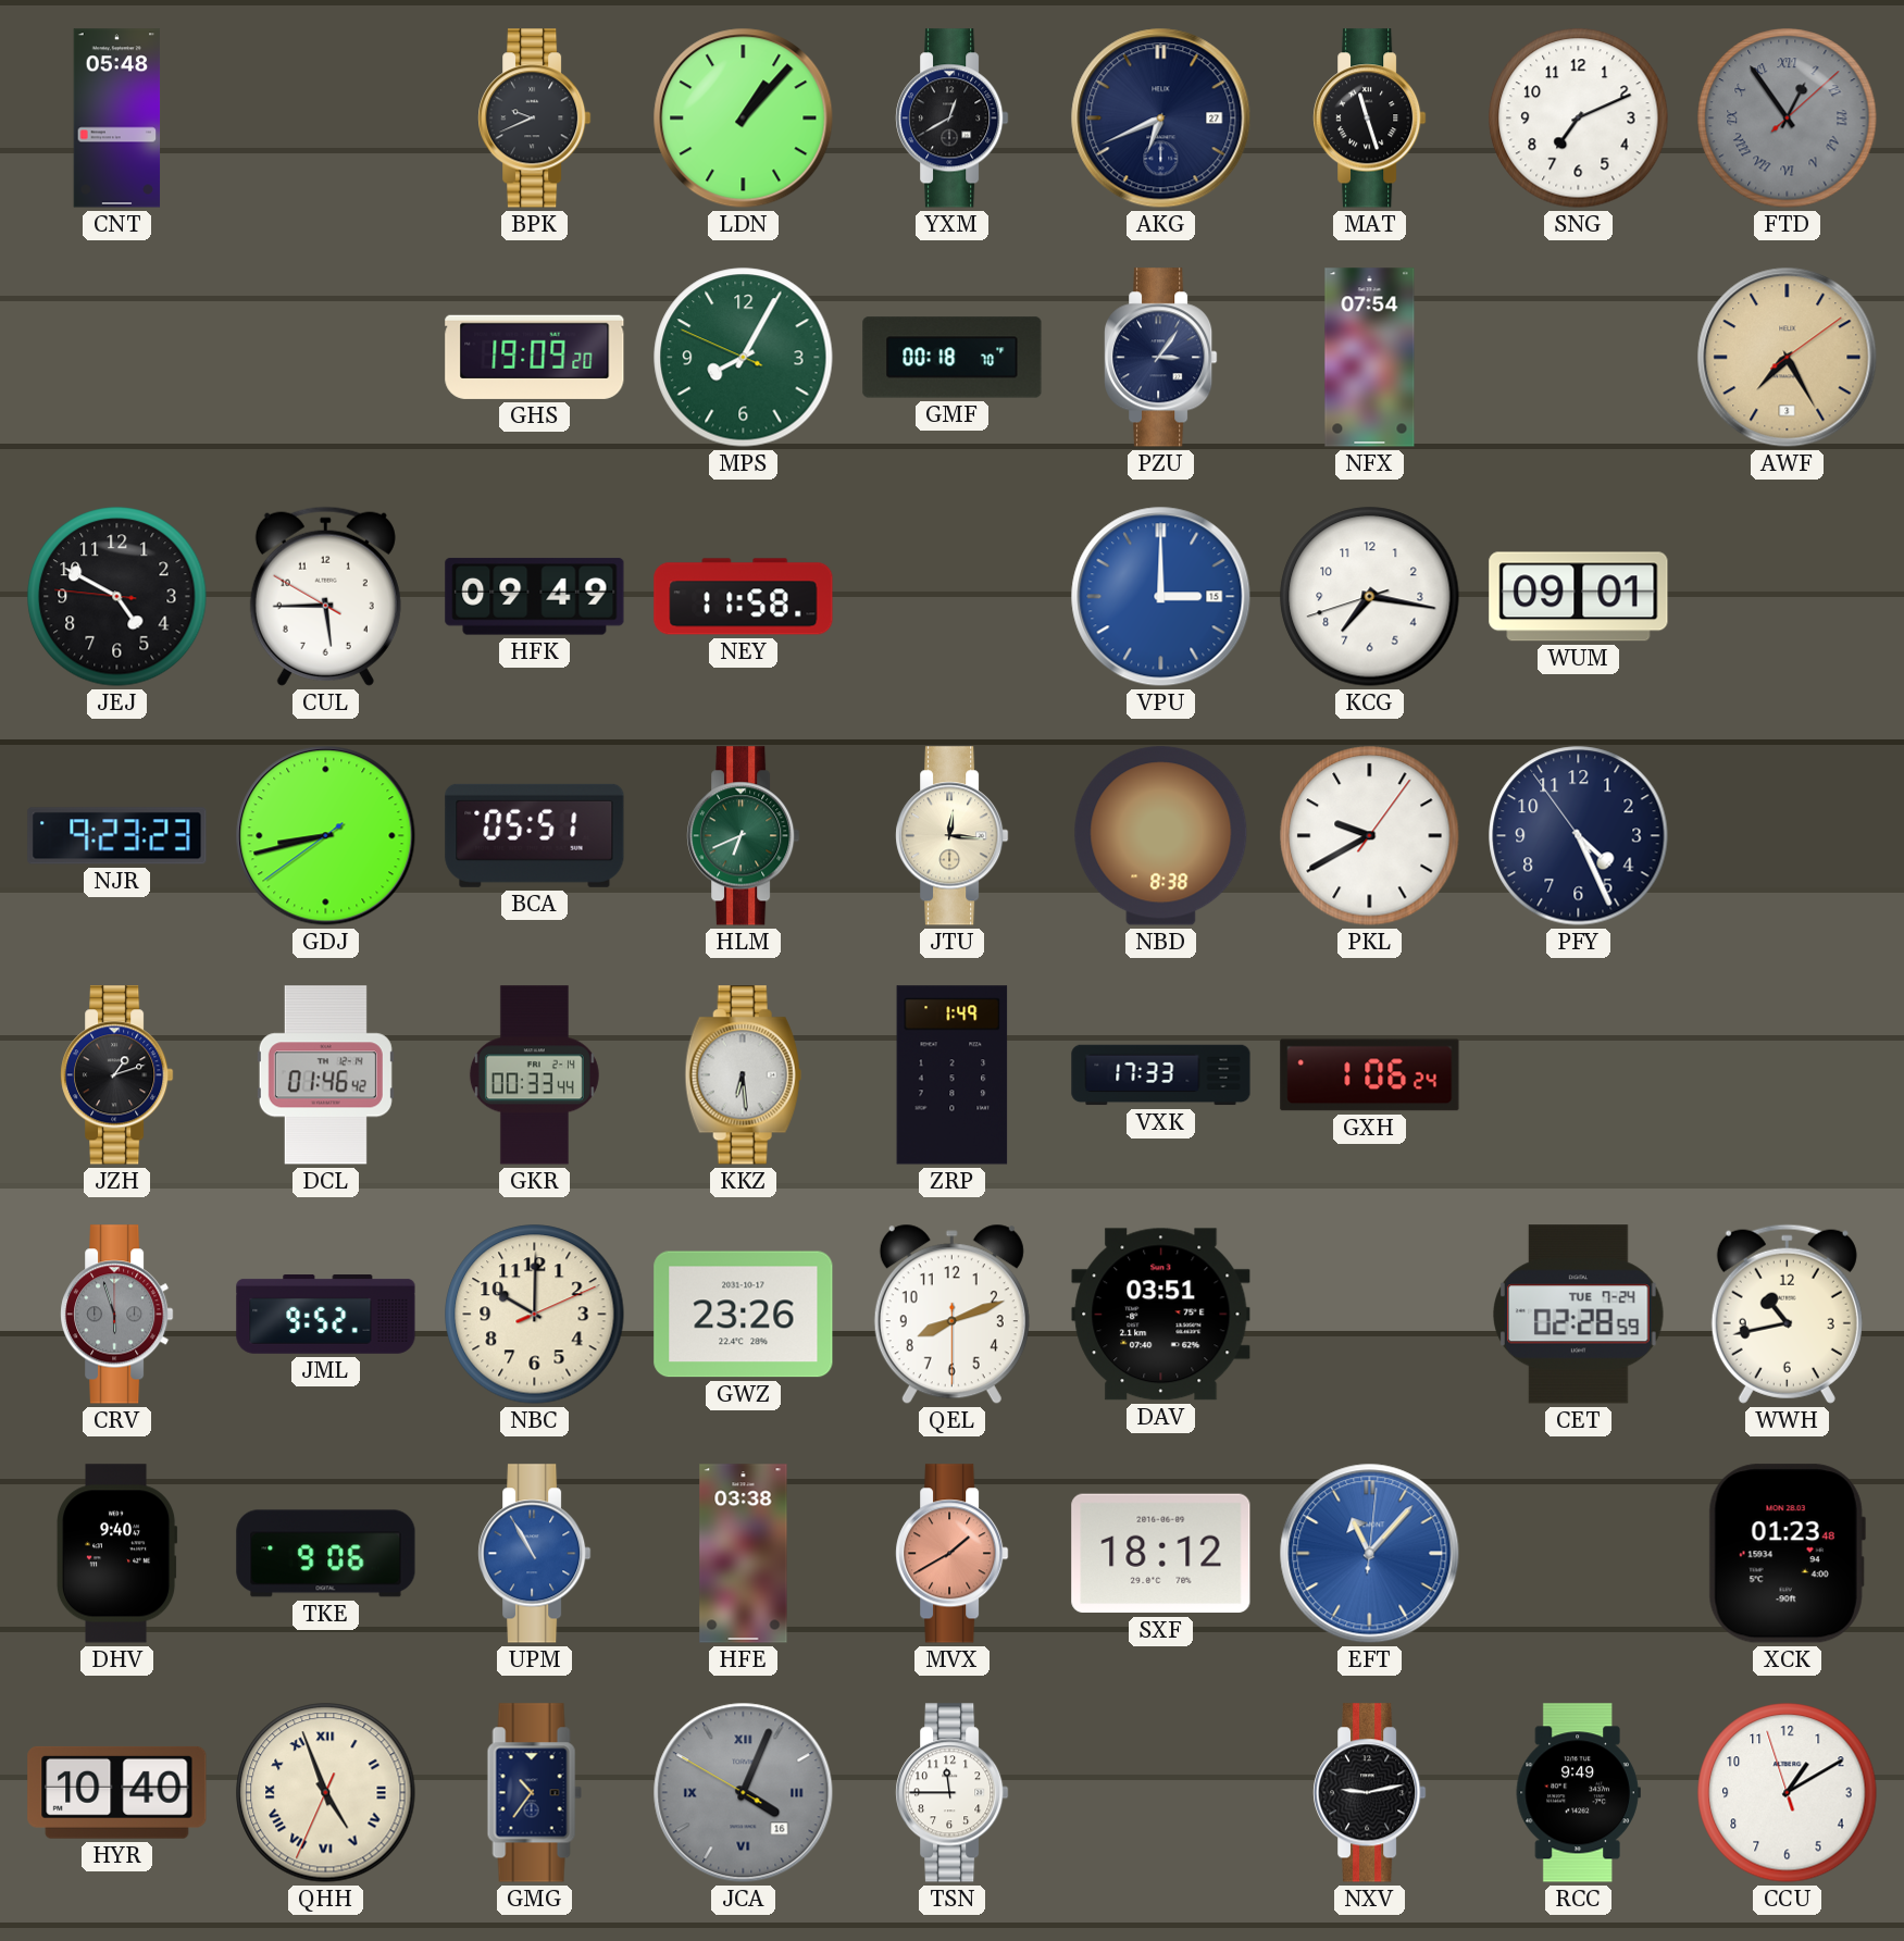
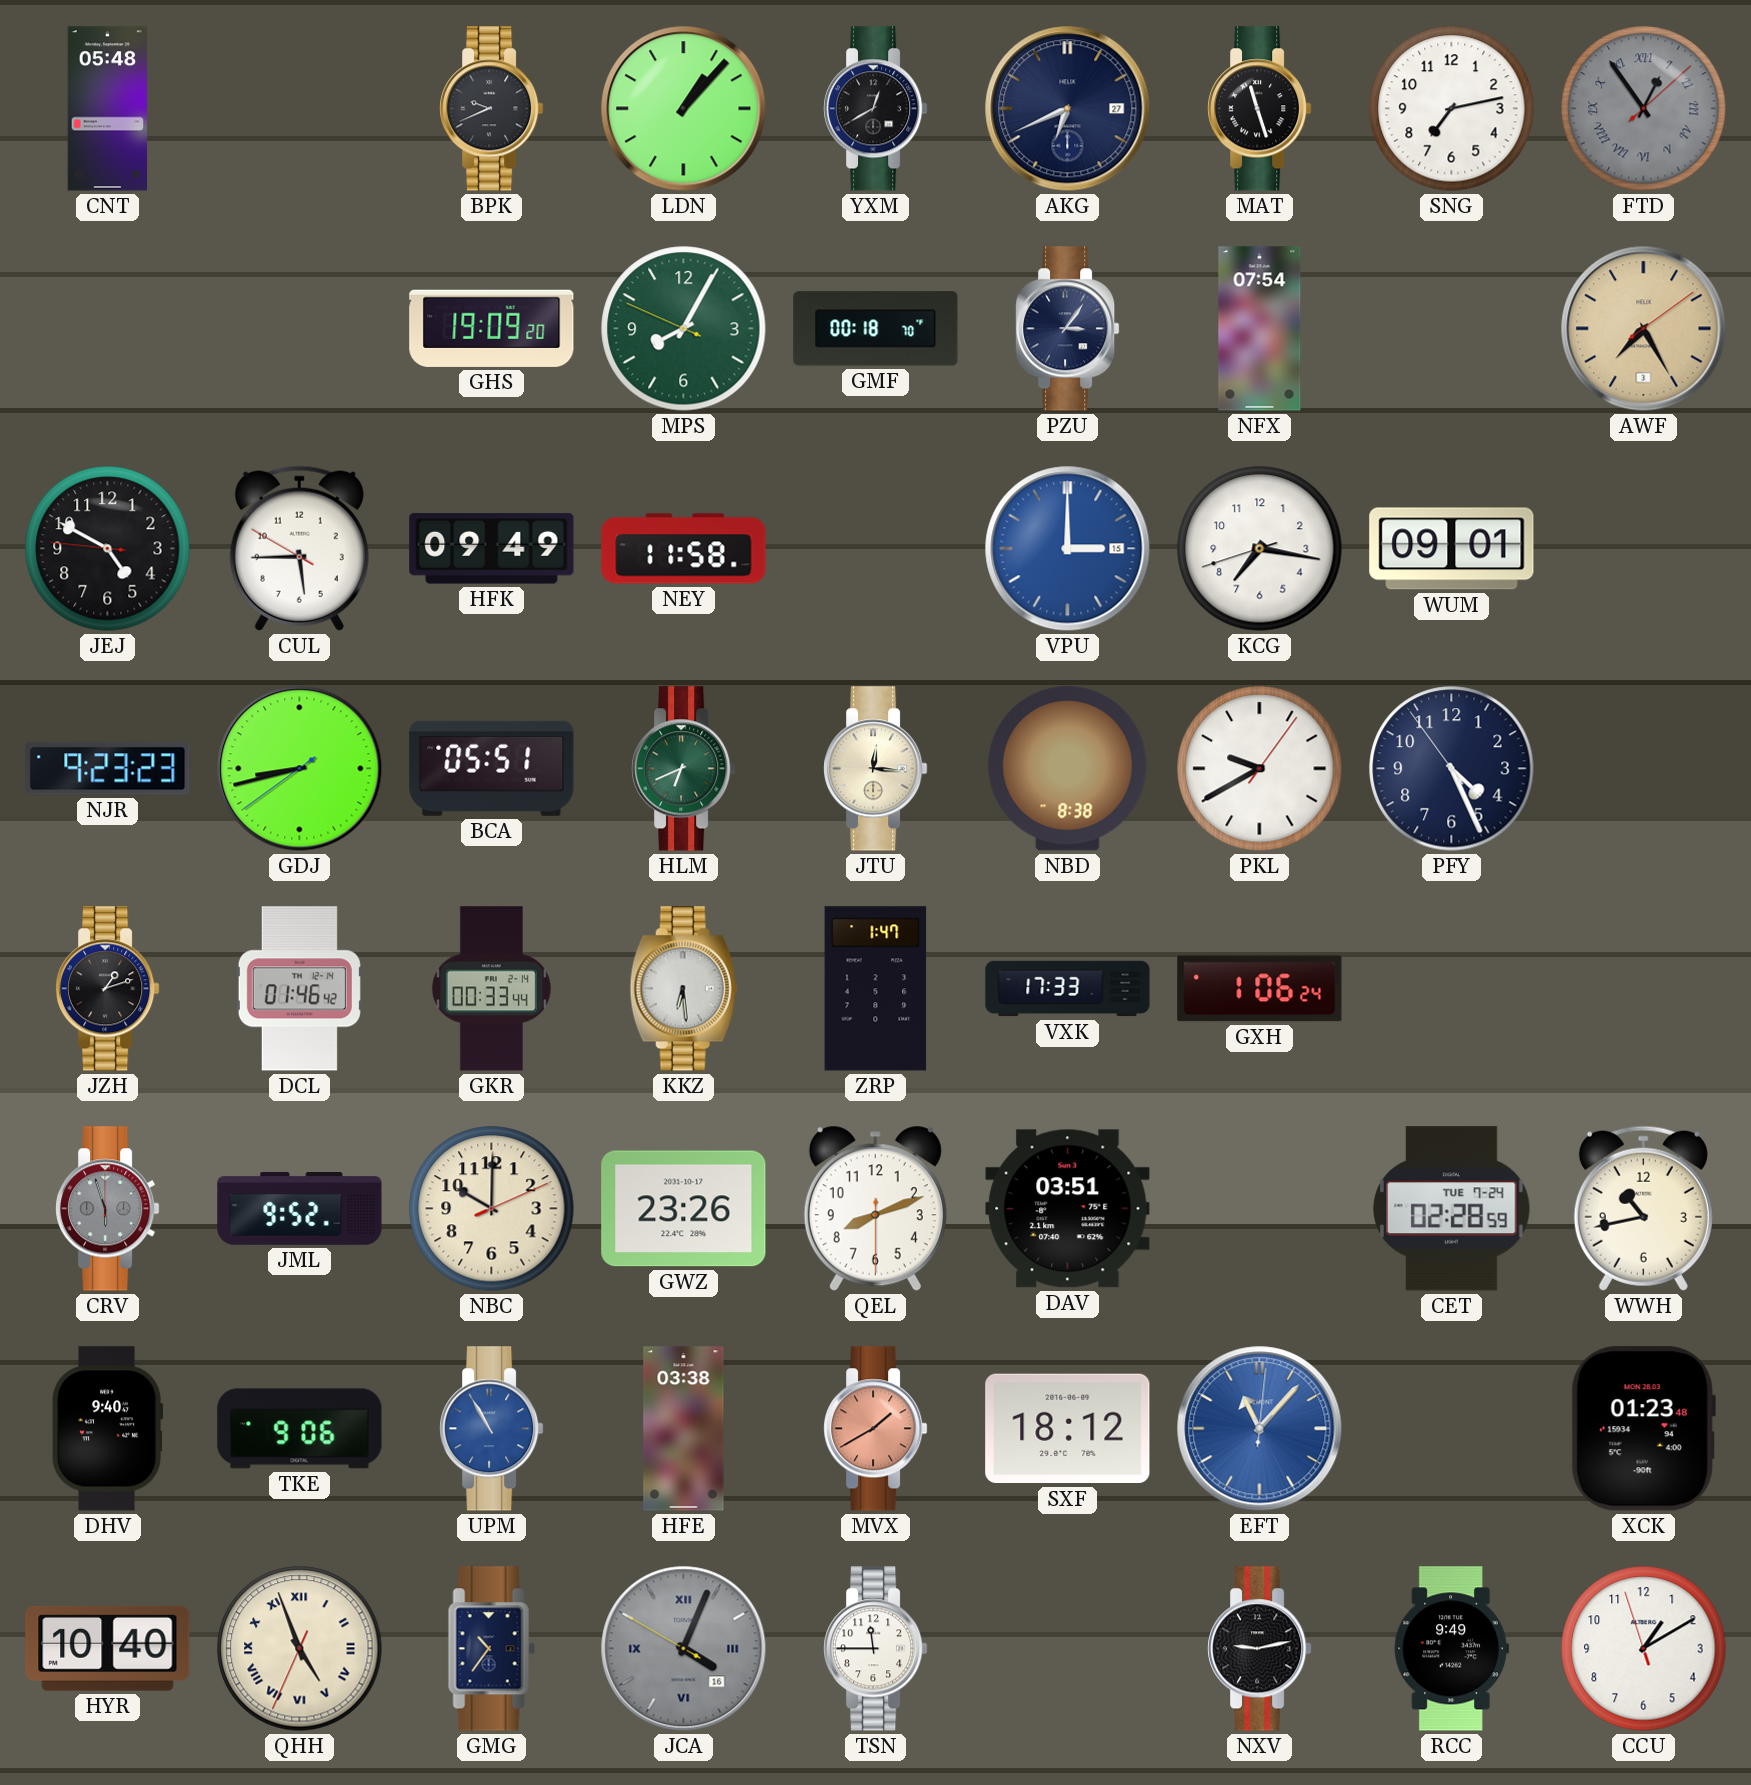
SNG: 7:11 -> 7:13
ZRP: 1:49 -> 1:47
